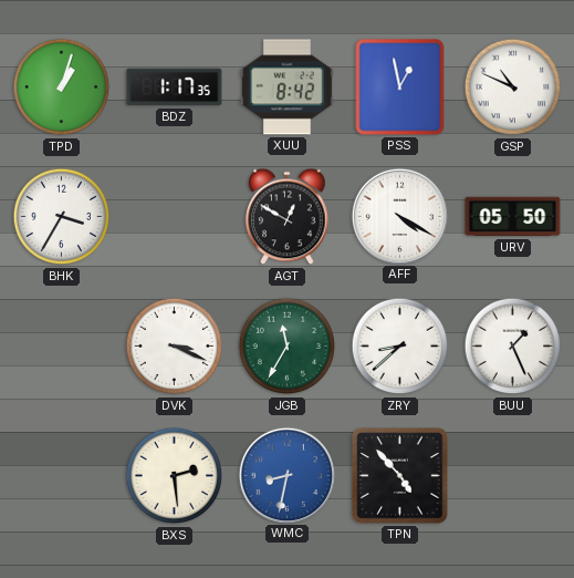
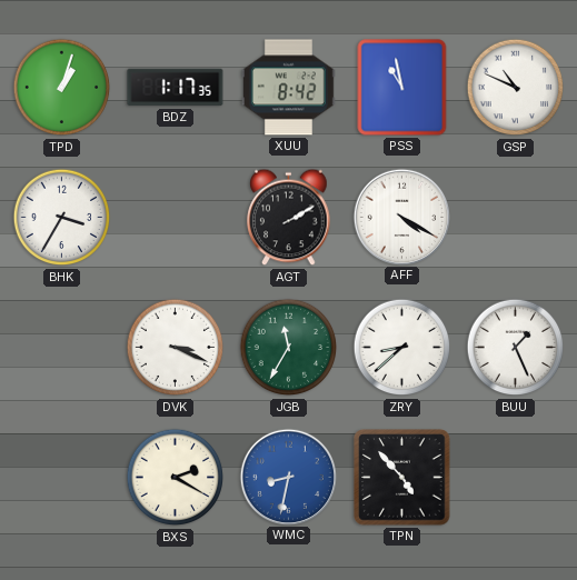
PSS: 12:58 -> 10:58
AGT: 12:50 -> 2:10
URV: 05:50 -> none
BXS: 2:29 -> 2:20
